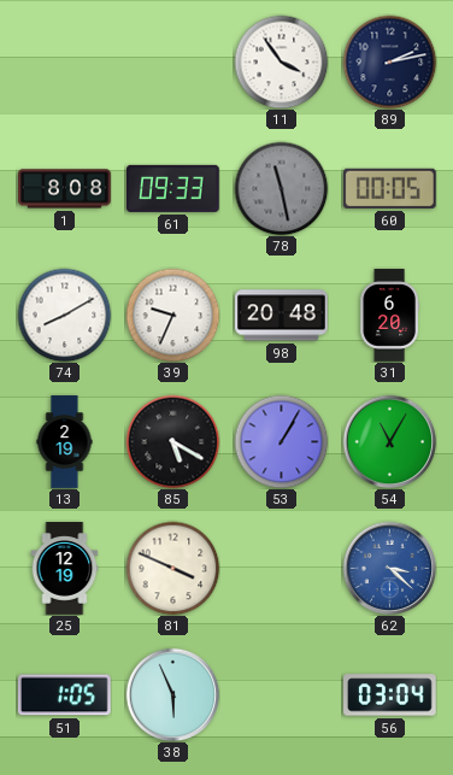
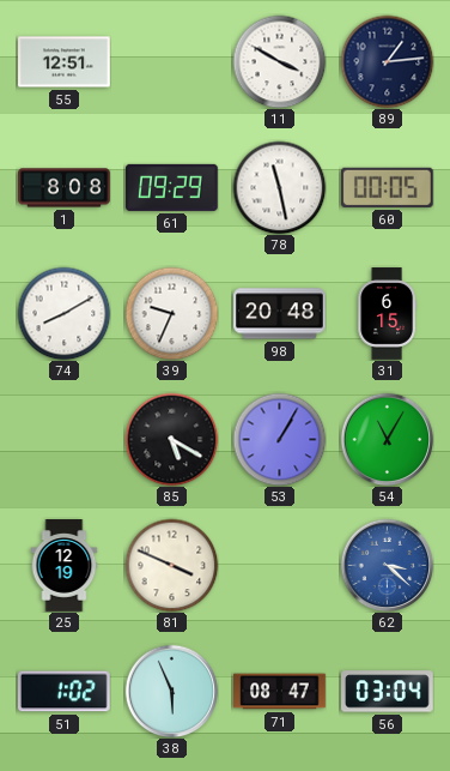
55: none -> 12:51
11: 3:54 -> 3:50
89: 2:13 -> 1:14
61: 09:33 -> 09:29
78 dial: grey -> white
31: 6:20 -> 6:15
13: 2:19 -> none
51: 1:05 -> 1:02
71: none -> 08:47
